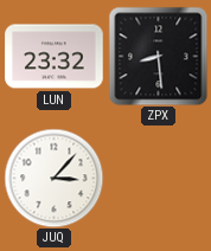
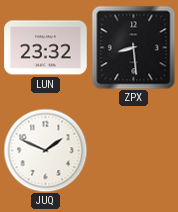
JUQ: 3:07 -> 1:49
